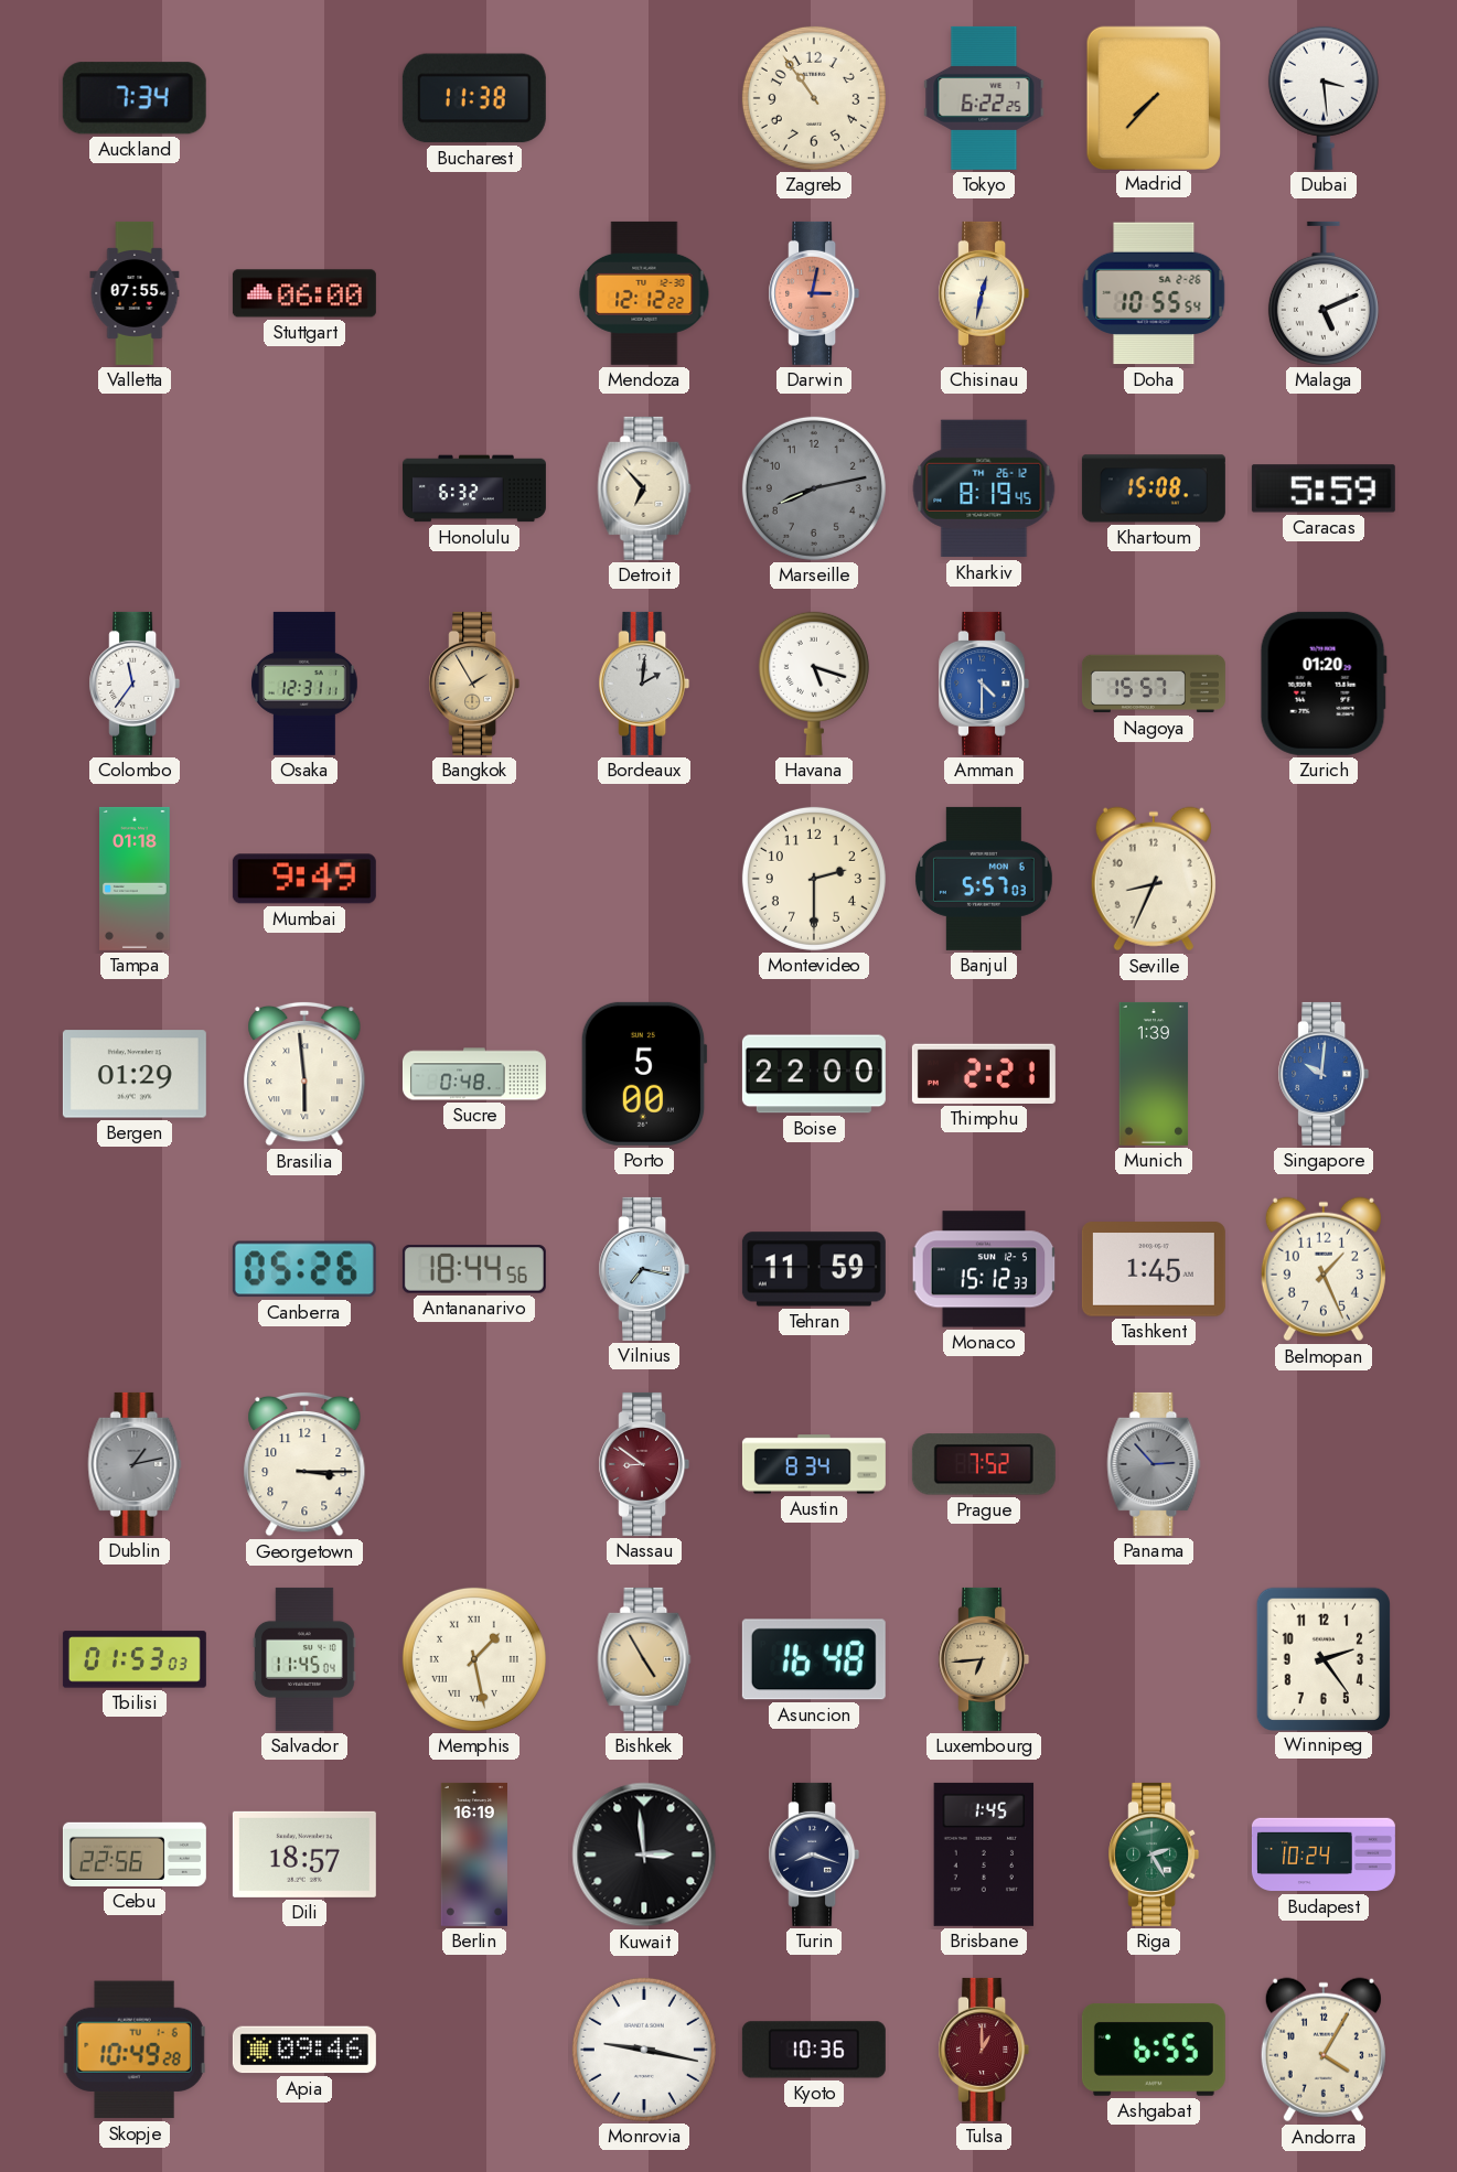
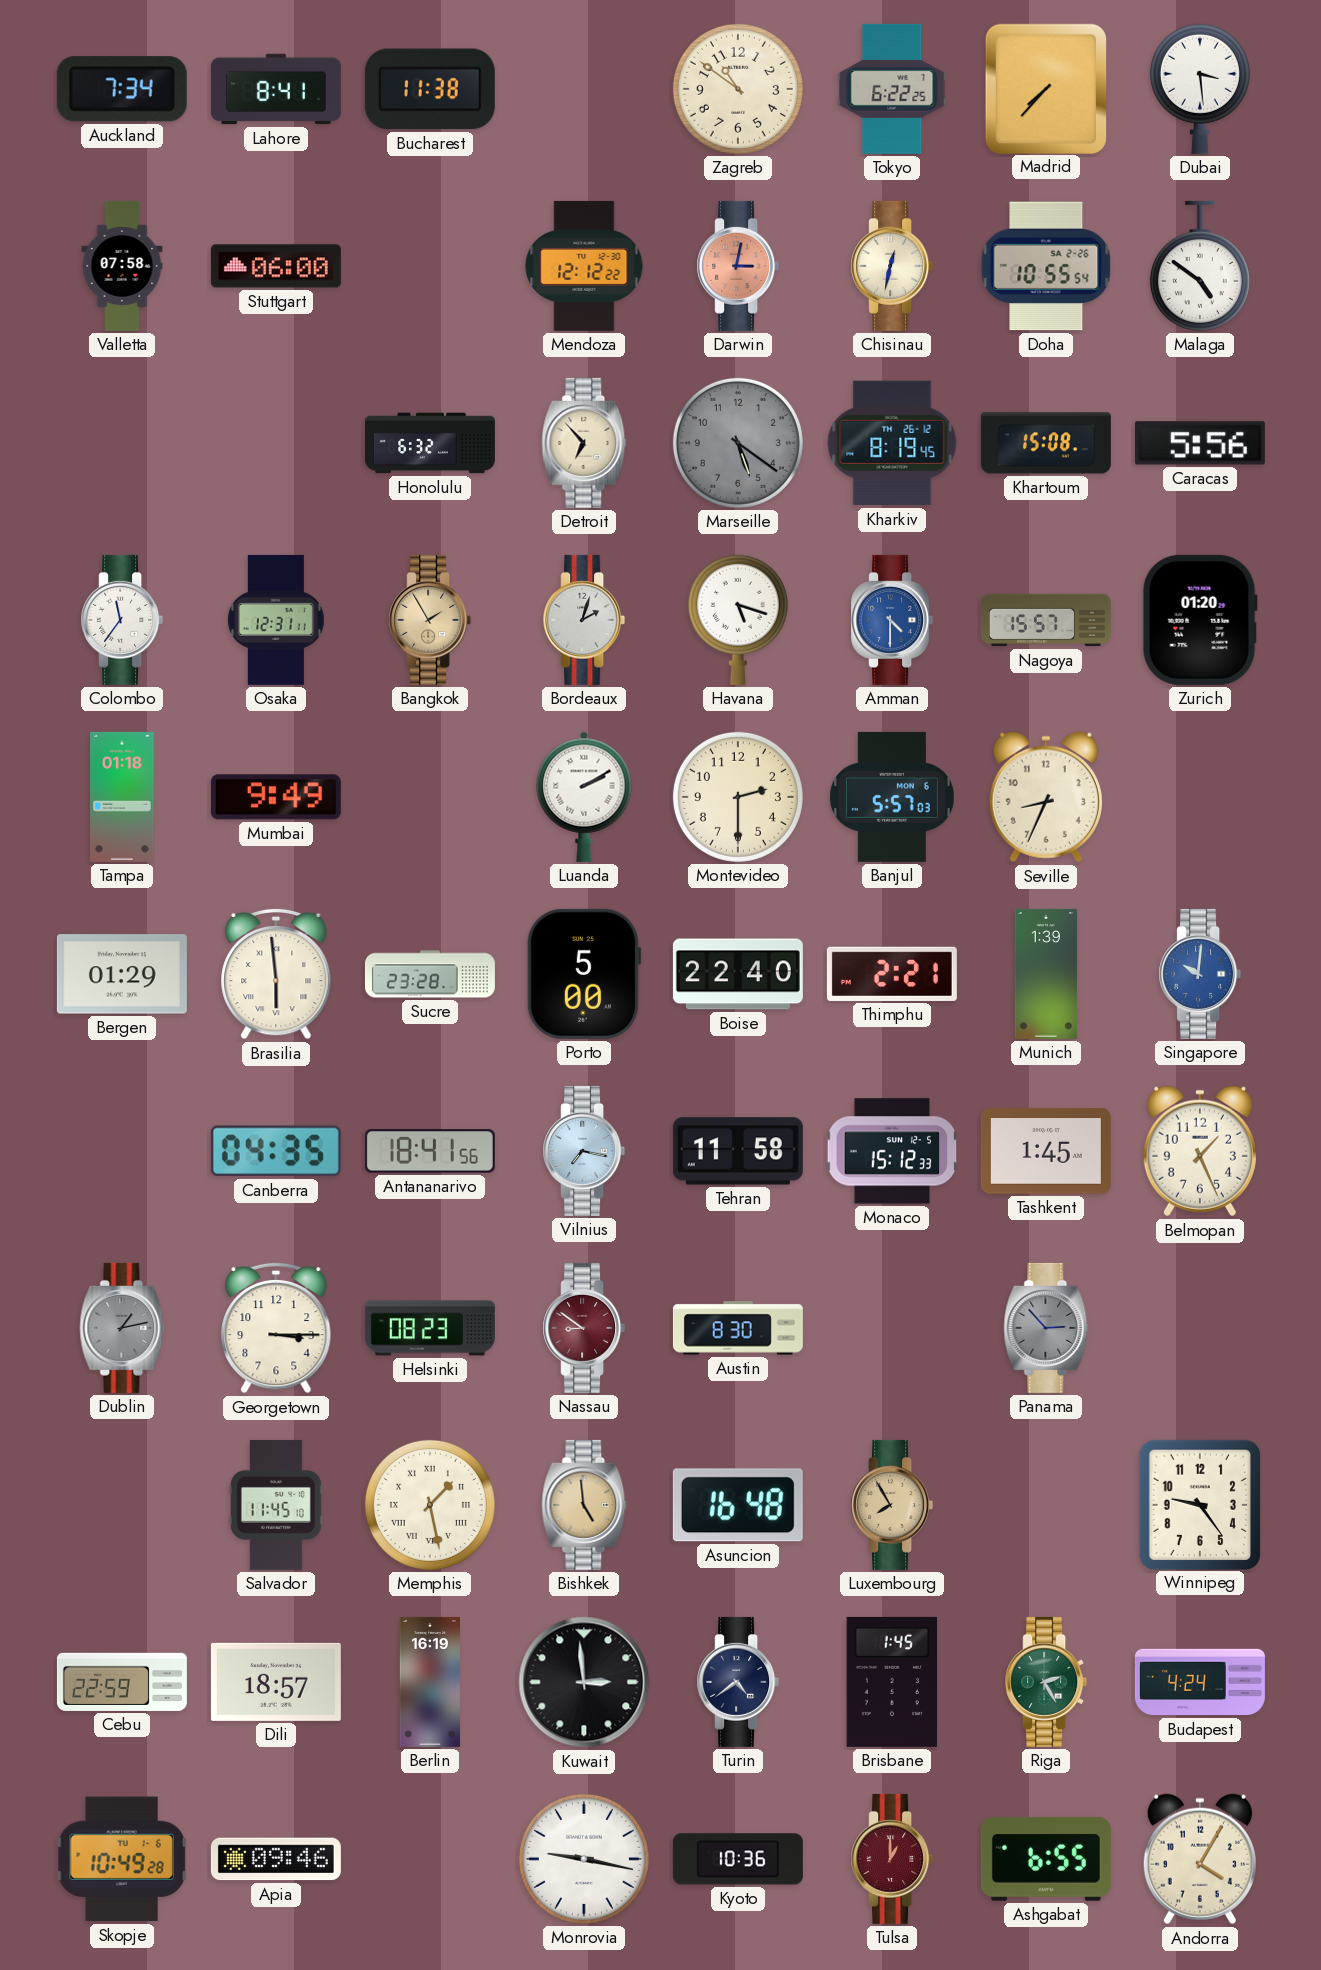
Lahore: none -> 8:41
Zagreb: 10:54 -> 10:51
Valletta: 07:55 -> 07:58
Malaga: 5:11 -> 4:51
Marseille: 8:13 -> 5:21
Caracas: 5:59 -> 5:56
Bordeaux: 2:01 -> 2:03
Luanda: none -> 2:10
Sucre: 0:48 -> 23:28
Boise: 22:00 -> 22:40
Canberra: 05:26 -> 04:35
Antananarivo: 18:44 -> 18:41
Tehran: 11:59 -> 11:58
Helsinki: none -> 08:23
Austin: 8:34 -> 8:30
Prague: 7:52 -> none
Tbilisi: 01:53 -> none
Salvador: 11:45:04 -> 11:45:10
Bishkek: 4:55 -> 4:59
Luxembourg: 6:44 -> 7:55
Winnipeg: 2:24 -> 9:24
Cebu: 22:56 -> 22:59
Turin: 8:18 -> 4:39
Budapest: 10:24 -> 4:24
